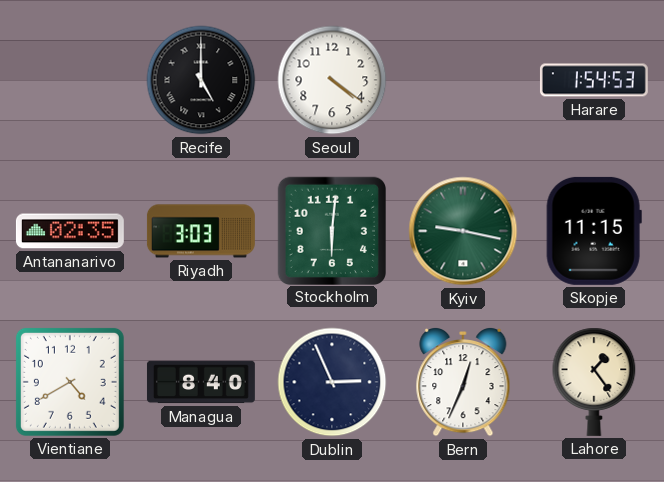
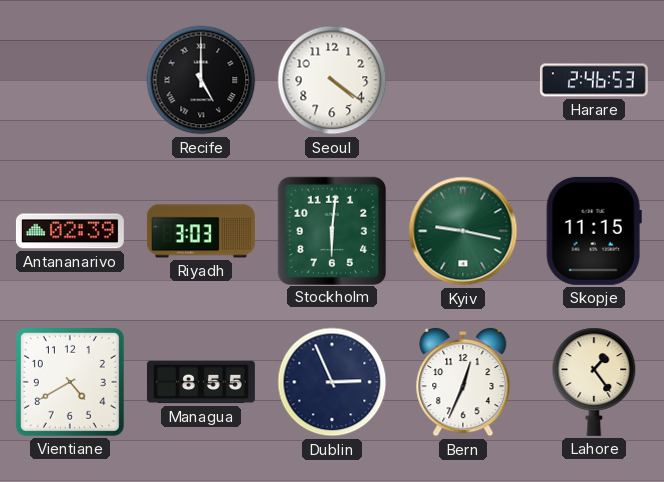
Harare: 1:54 -> 2:46
Antananarivo: 02:35 -> 02:39
Managua: 8:40 -> 8:55
